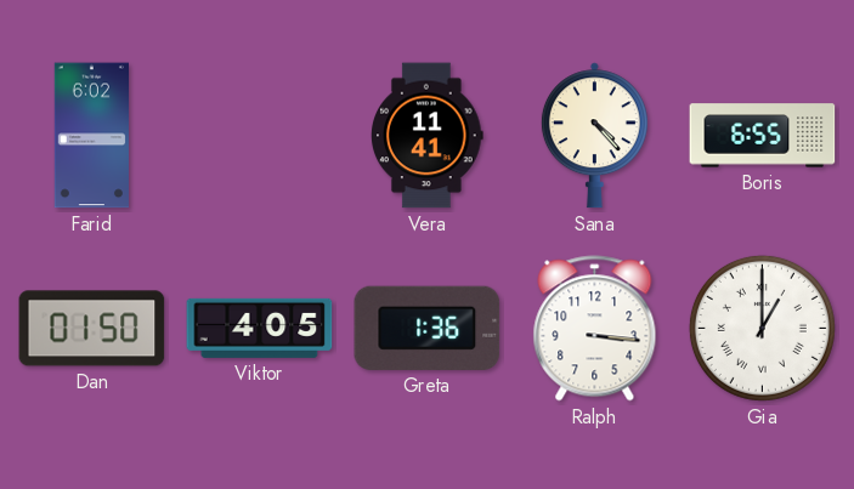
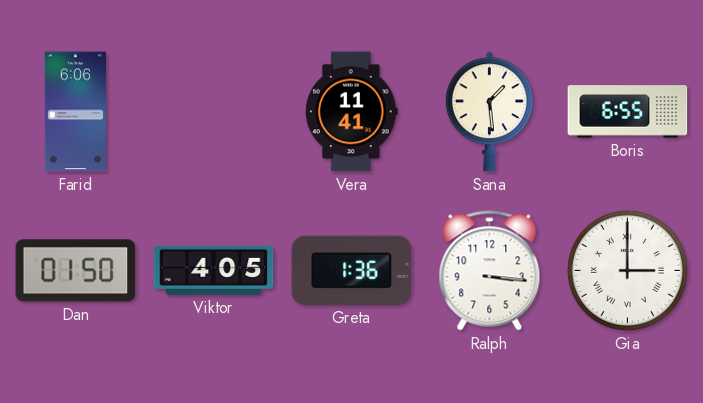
Farid: 6:02 -> 6:06
Sana: 4:23 -> 1:29
Gia: 1:00 -> 3:00
